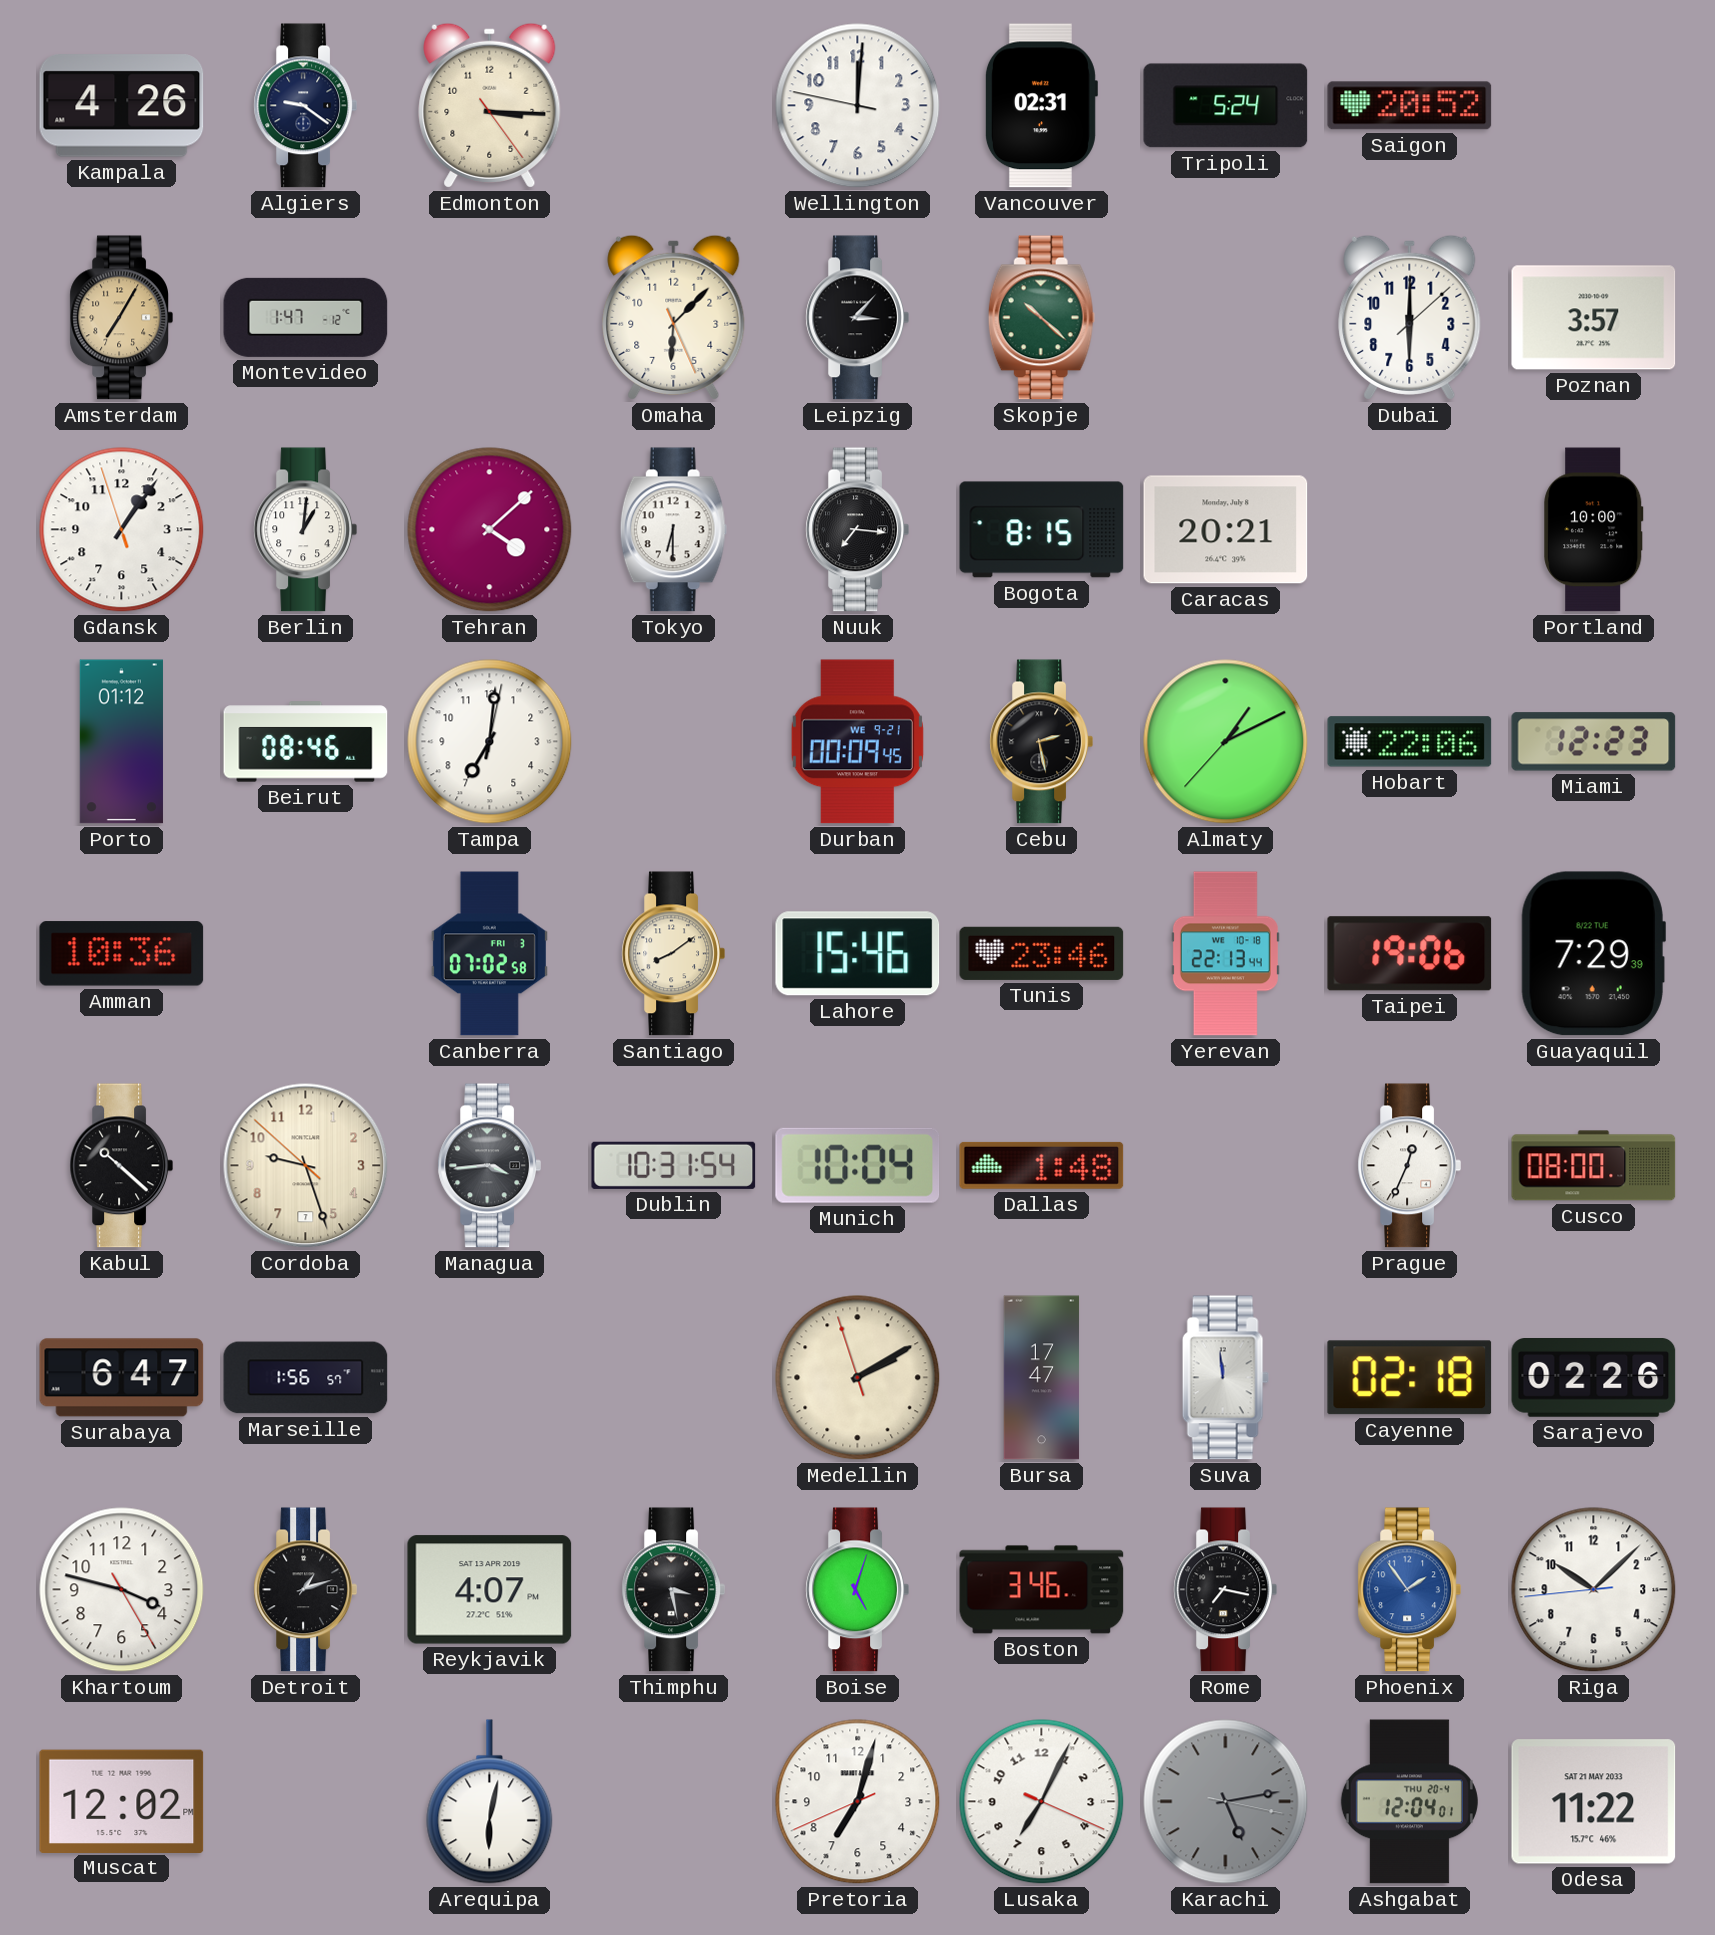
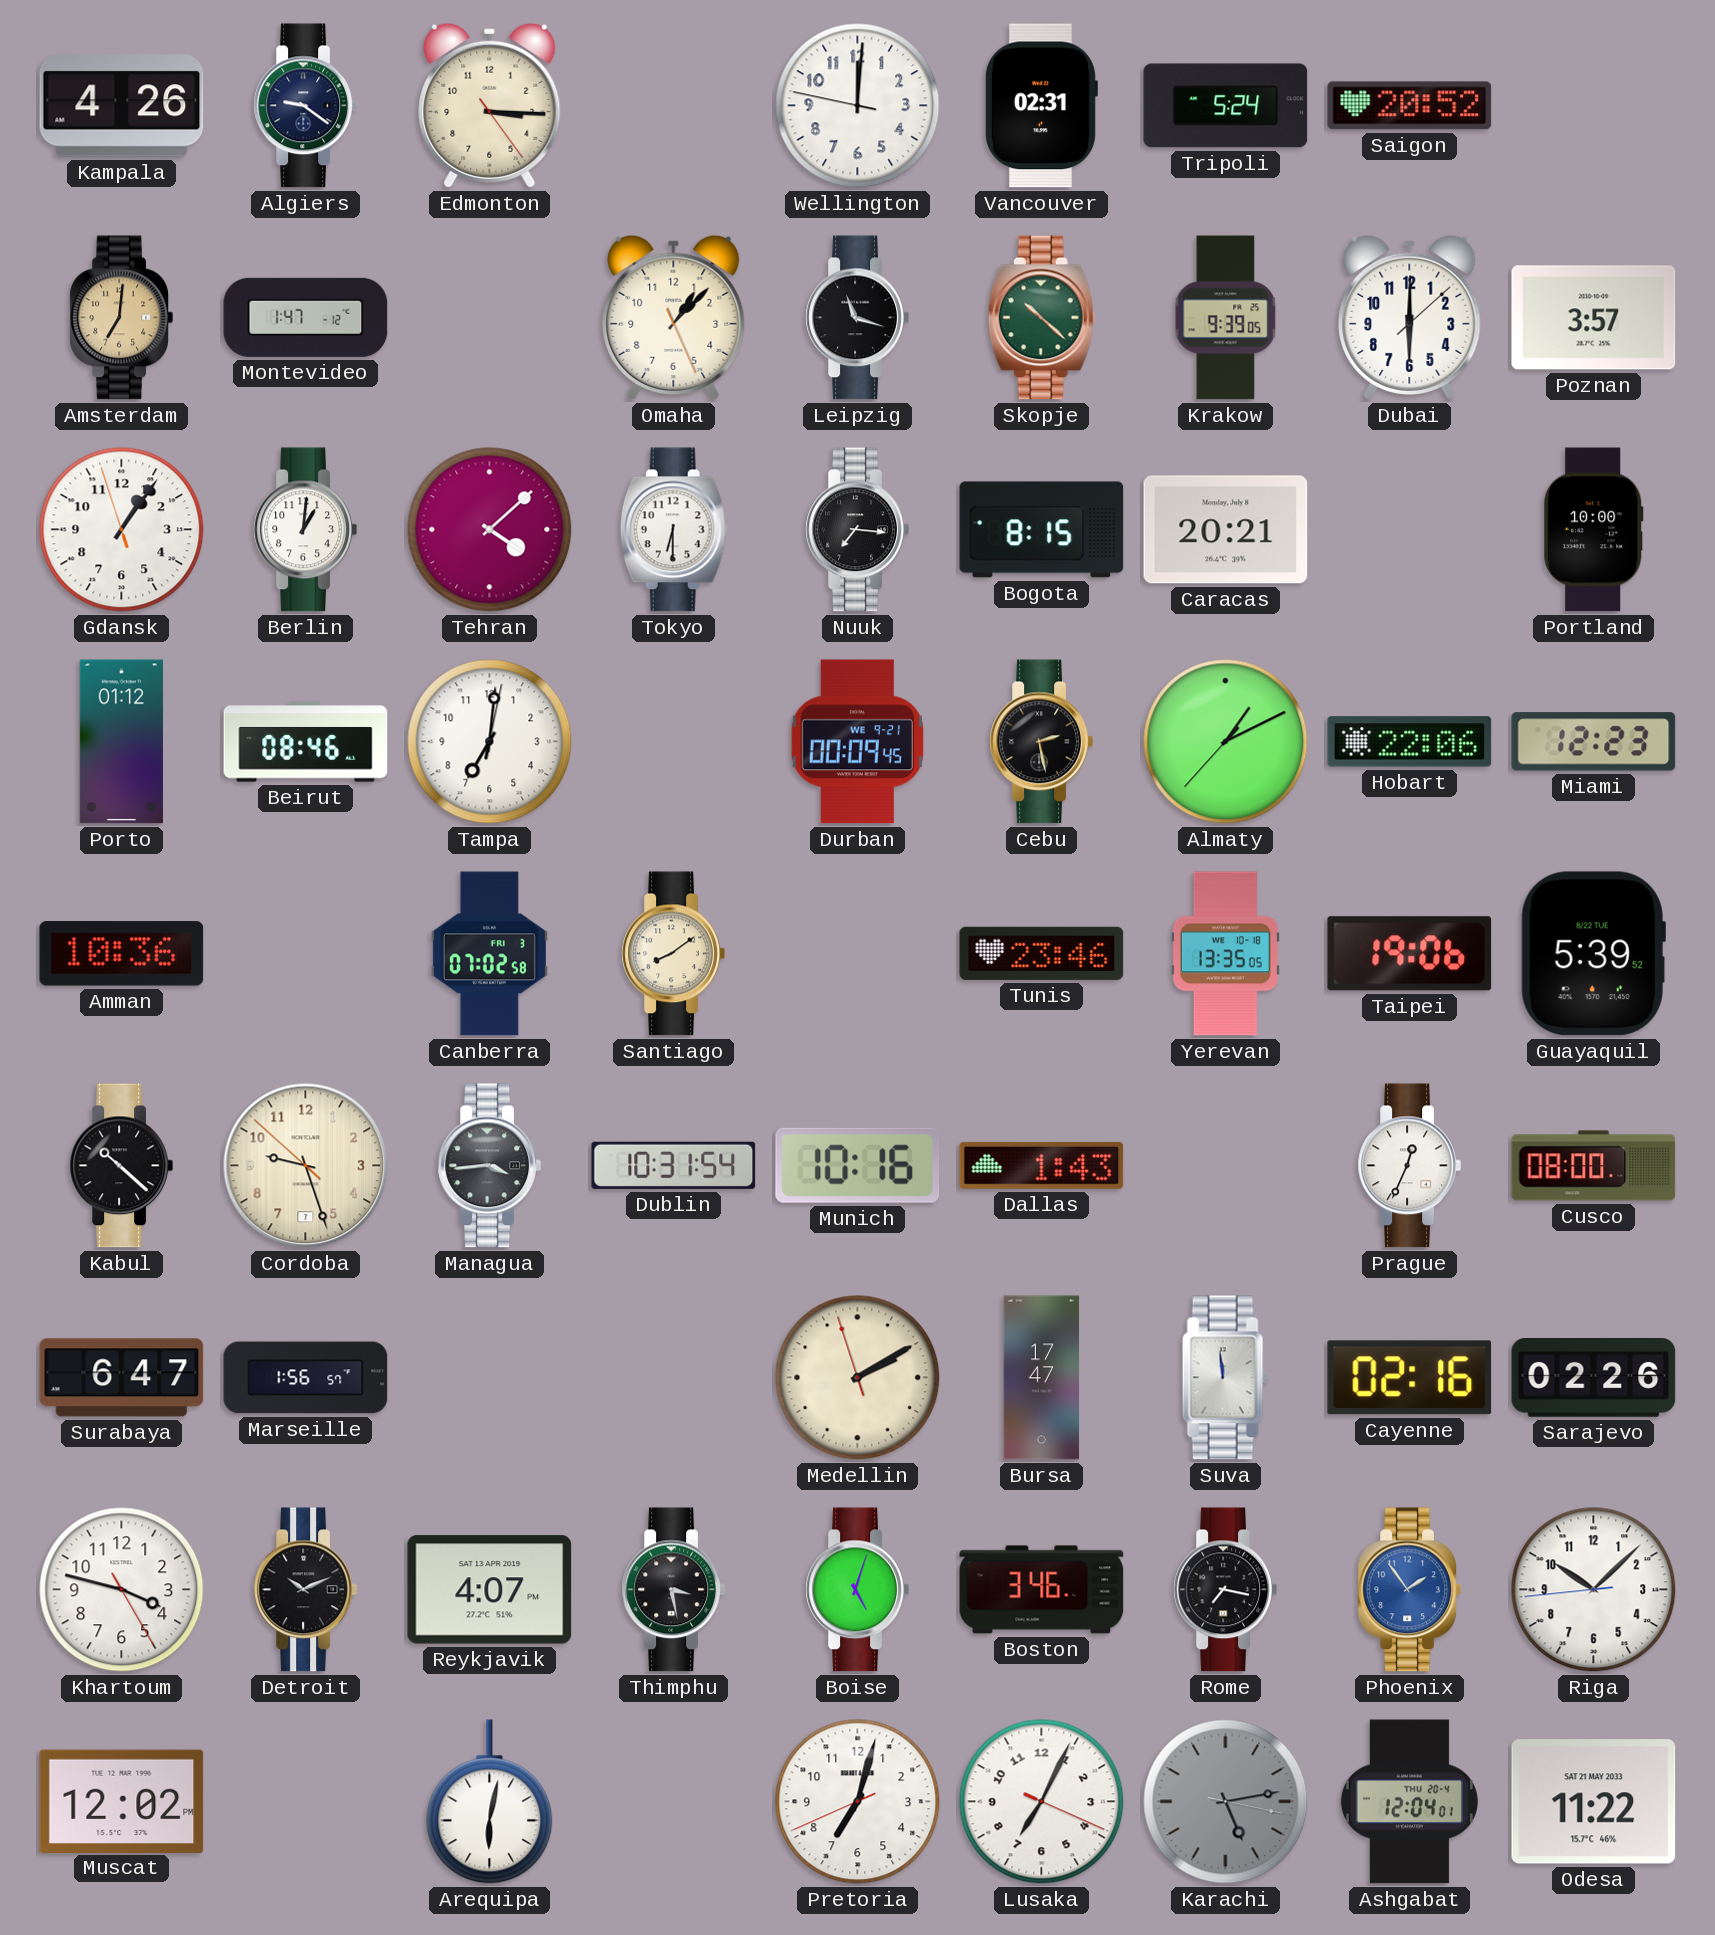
Amsterdam: 7:05 -> 7:01
Omaha: 6:07 -> 1:07
Leipzig: 3:07 -> 11:18
Krakow: none -> 9:39
Lahore: 15:46 -> none
Yerevan: 22:13 -> 13:35
Guayaquil: 7:29 -> 5:39
Munich: 10:04 -> 10:16
Dallas: 1:48 -> 1:43
Cayenne: 02:18 -> 02:16
Detroit: 1:12 -> 10:11
